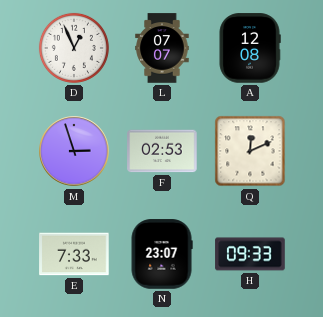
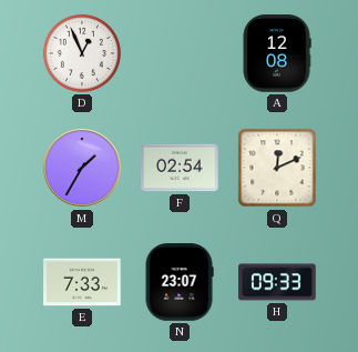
L: 07:07 -> none
M: 2:57 -> 1:35
F: 02:53 -> 02:54
